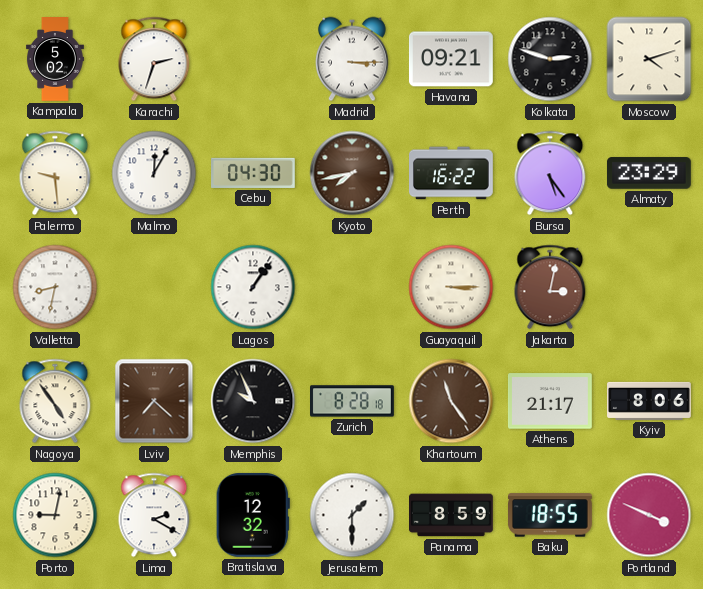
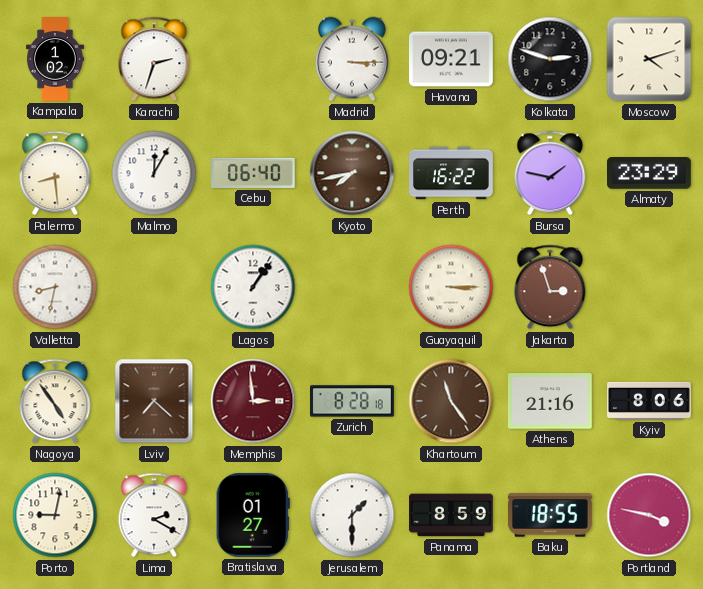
Kampala: 5:02 -> 1:02
Palermo: 9:29 -> 8:29
Cebu: 04:30 -> 06:40
Bursa: 5:24 -> 1:47
Jakarta: 3:02 -> 2:57
Memphis: 9:56 -> 2:59
Memphis dial: black -> burgundy
Athens: 21:17 -> 21:16
Bratislava: 12:32 -> 01:27
Portland: 3:49 -> 3:47
